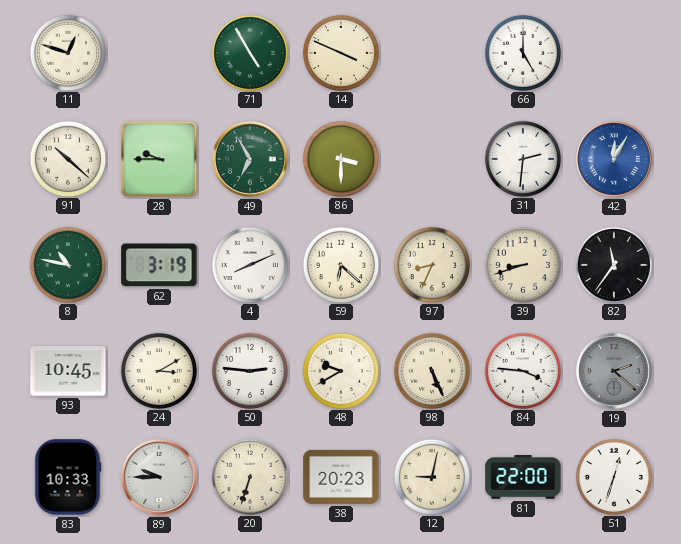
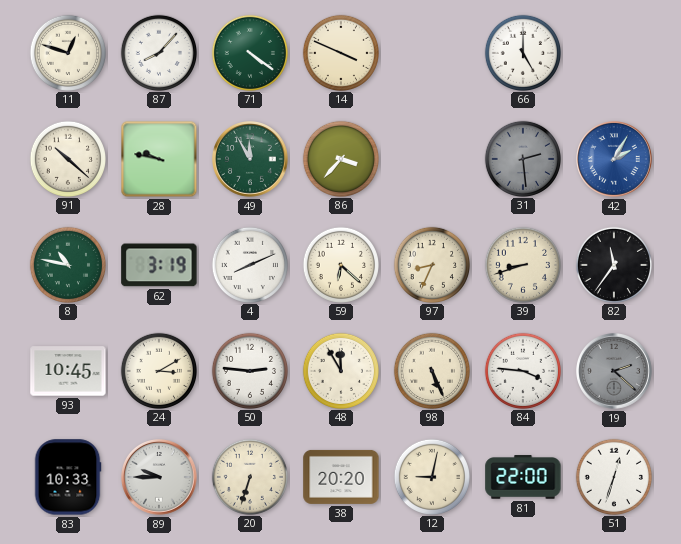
87: none -> 8:07
71: 4:55 -> 4:21
28: 9:45 -> 9:47
49: 6:55 -> 11:55
86: 3:30 -> 3:37
31: 2:31 -> 2:29
31 dial: white -> grey
42: 12:05 -> 2:05
48: 9:40 -> 11:55
38: 20:23 -> 20:20
